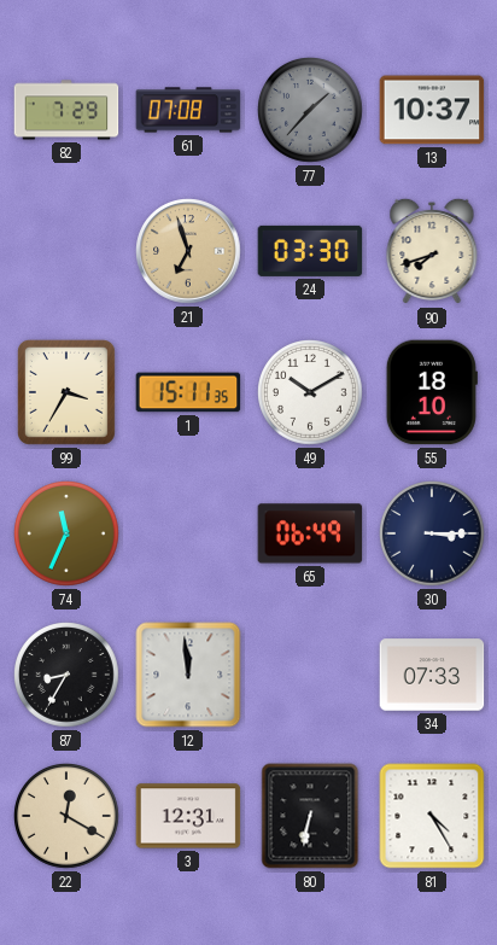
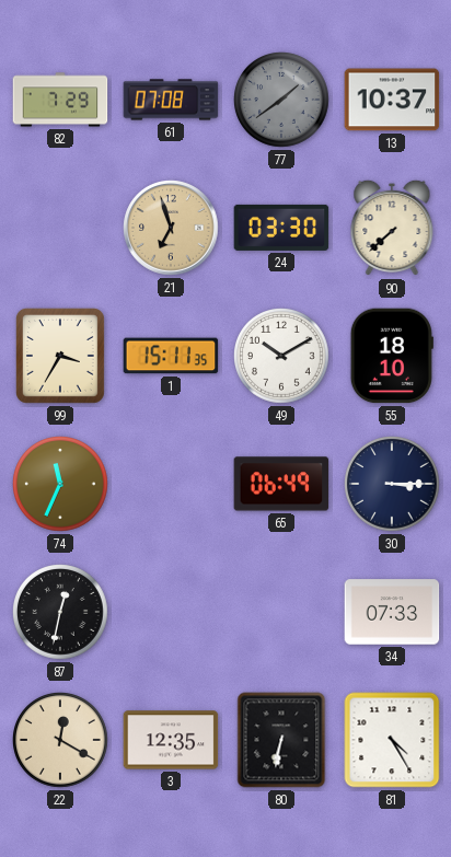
77: 1:37 -> 1:39
90: 7:42 -> 7:38
87: 8:35 -> 12:32
12: 11:59 -> none
3: 12:31 -> 12:35
